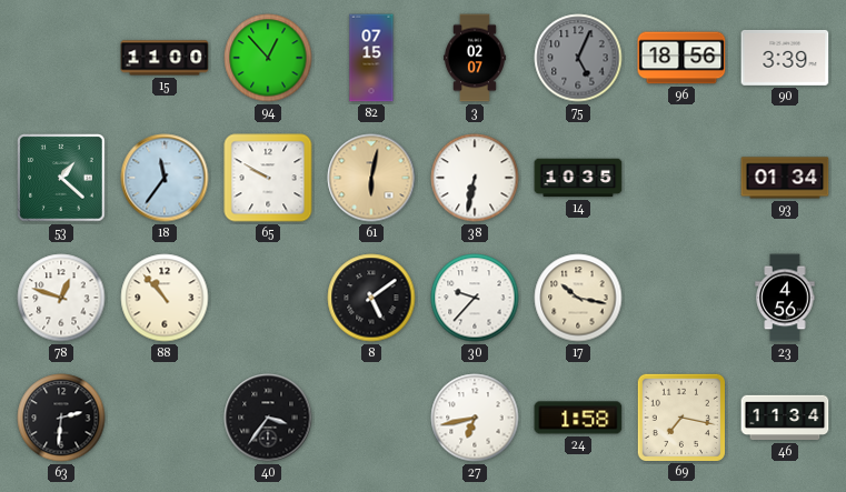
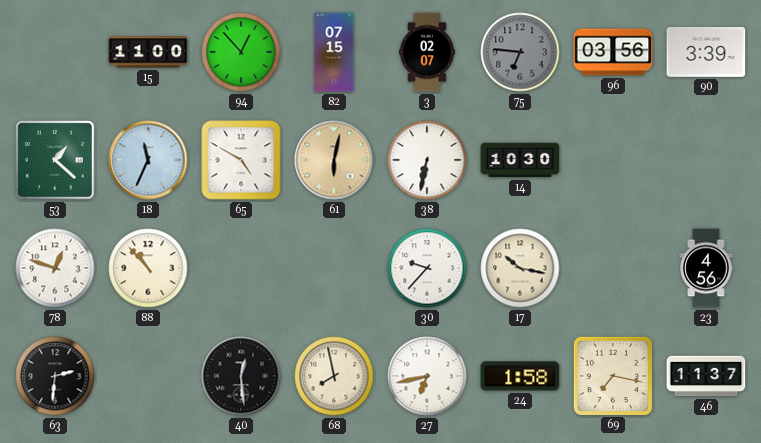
75: 5:04 -> 6:46
96: 18:56 -> 03:56
18: 11:36 -> 11:34
65: 9:50 -> 4:50
14: 10:35 -> 10:30
93: 01:34 -> none
8: 5:09 -> none
40: 3:36 -> 12:29
68: none -> 7:58
46: 11:34 -> 11:37
